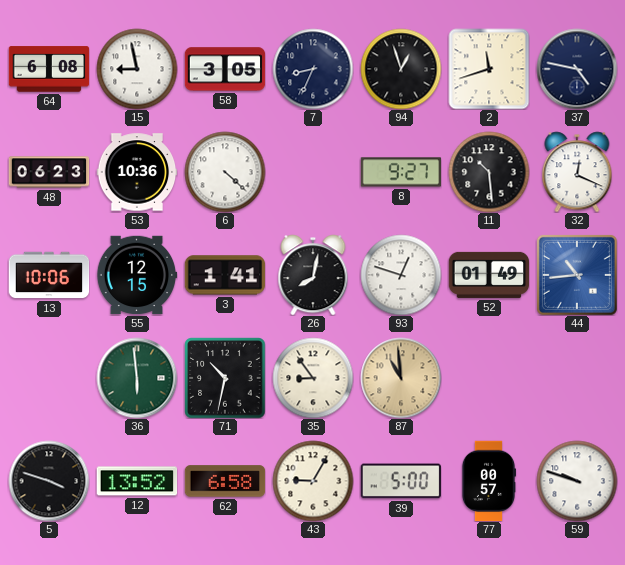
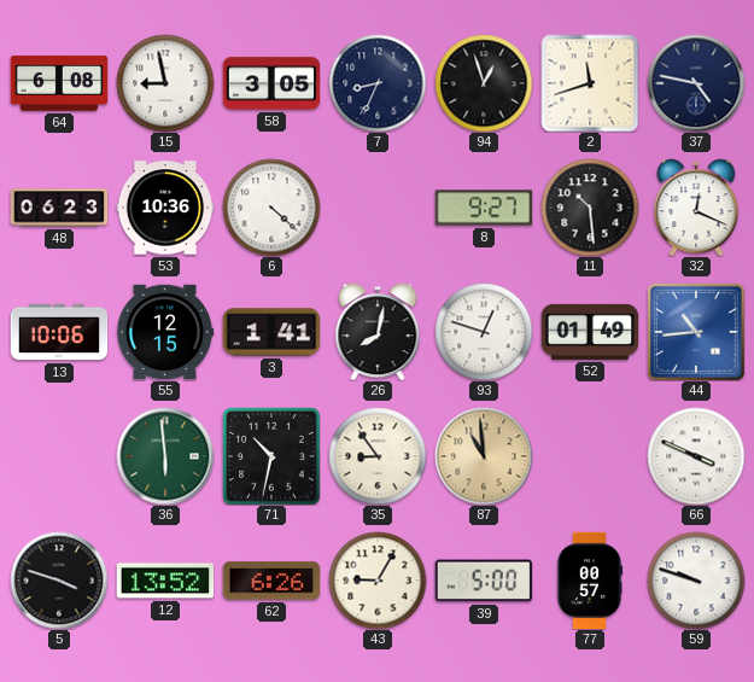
66: none -> 3:49
62: 6:58 -> 6:26
